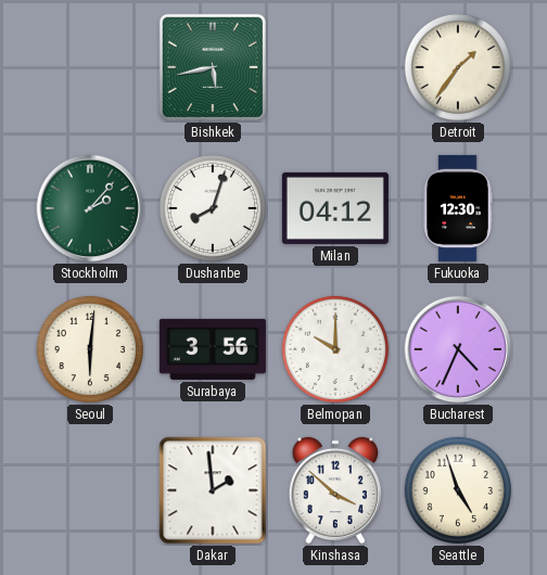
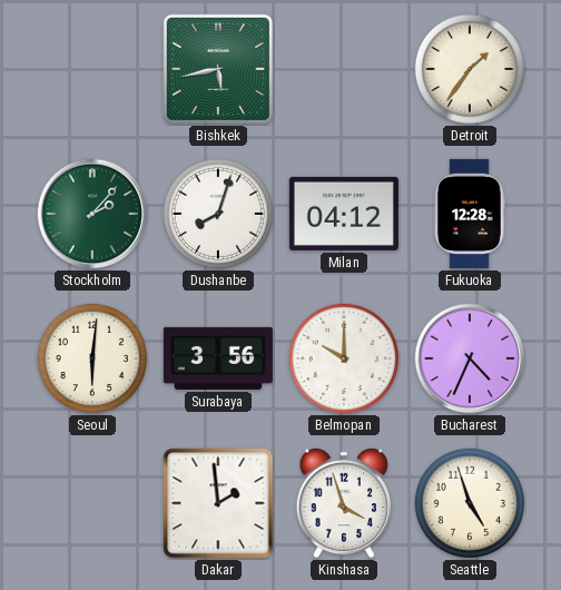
Fukuoka: 12:30 -> 12:28
Kinshasa: 3:52 -> 3:57
